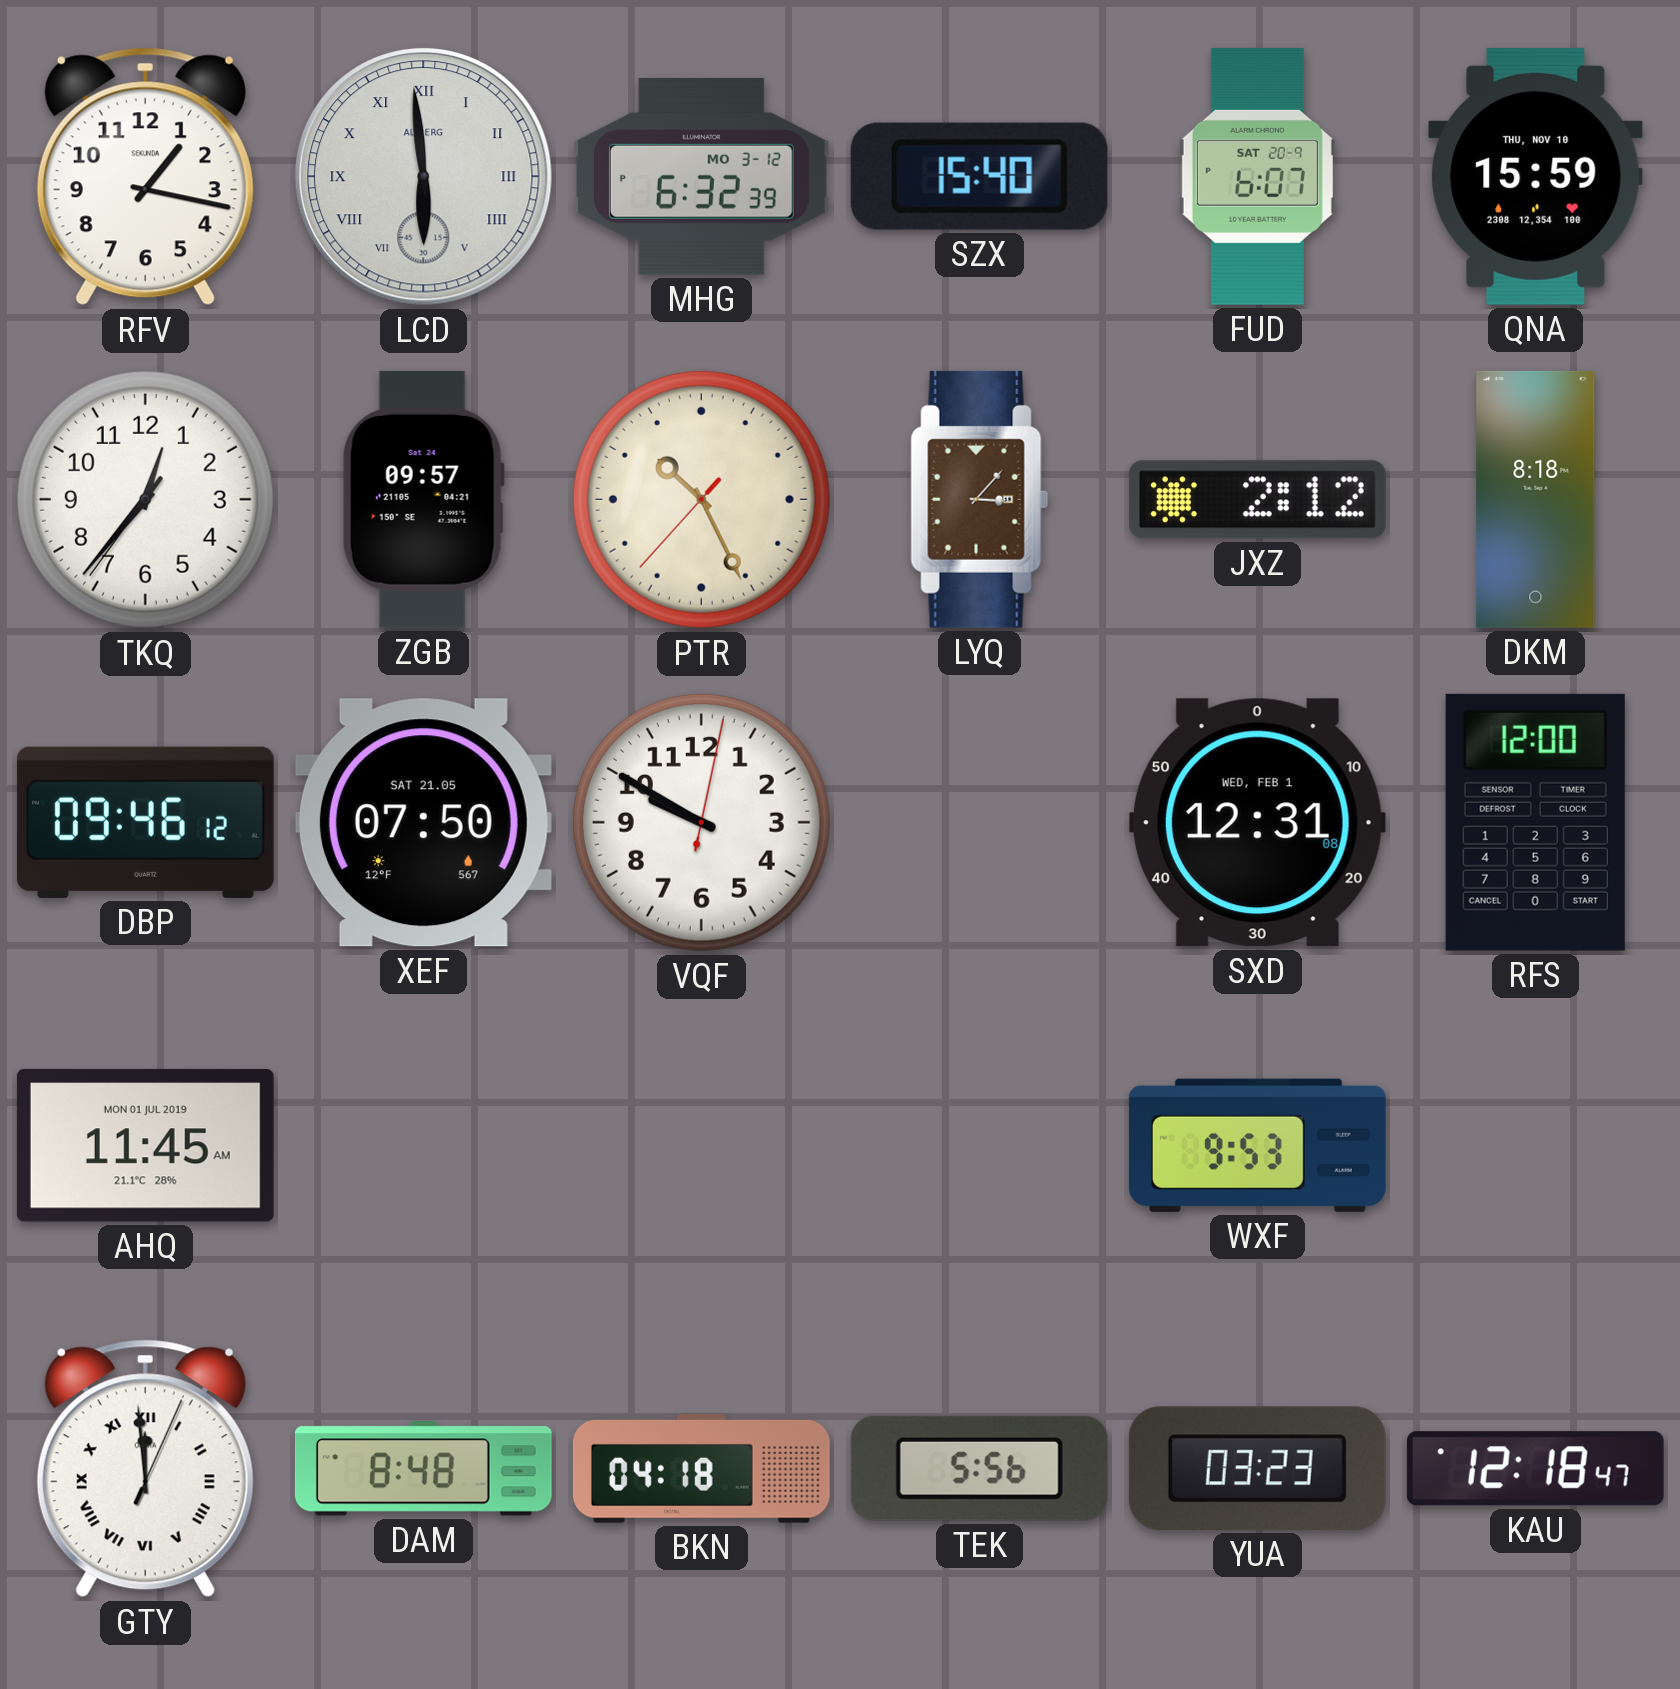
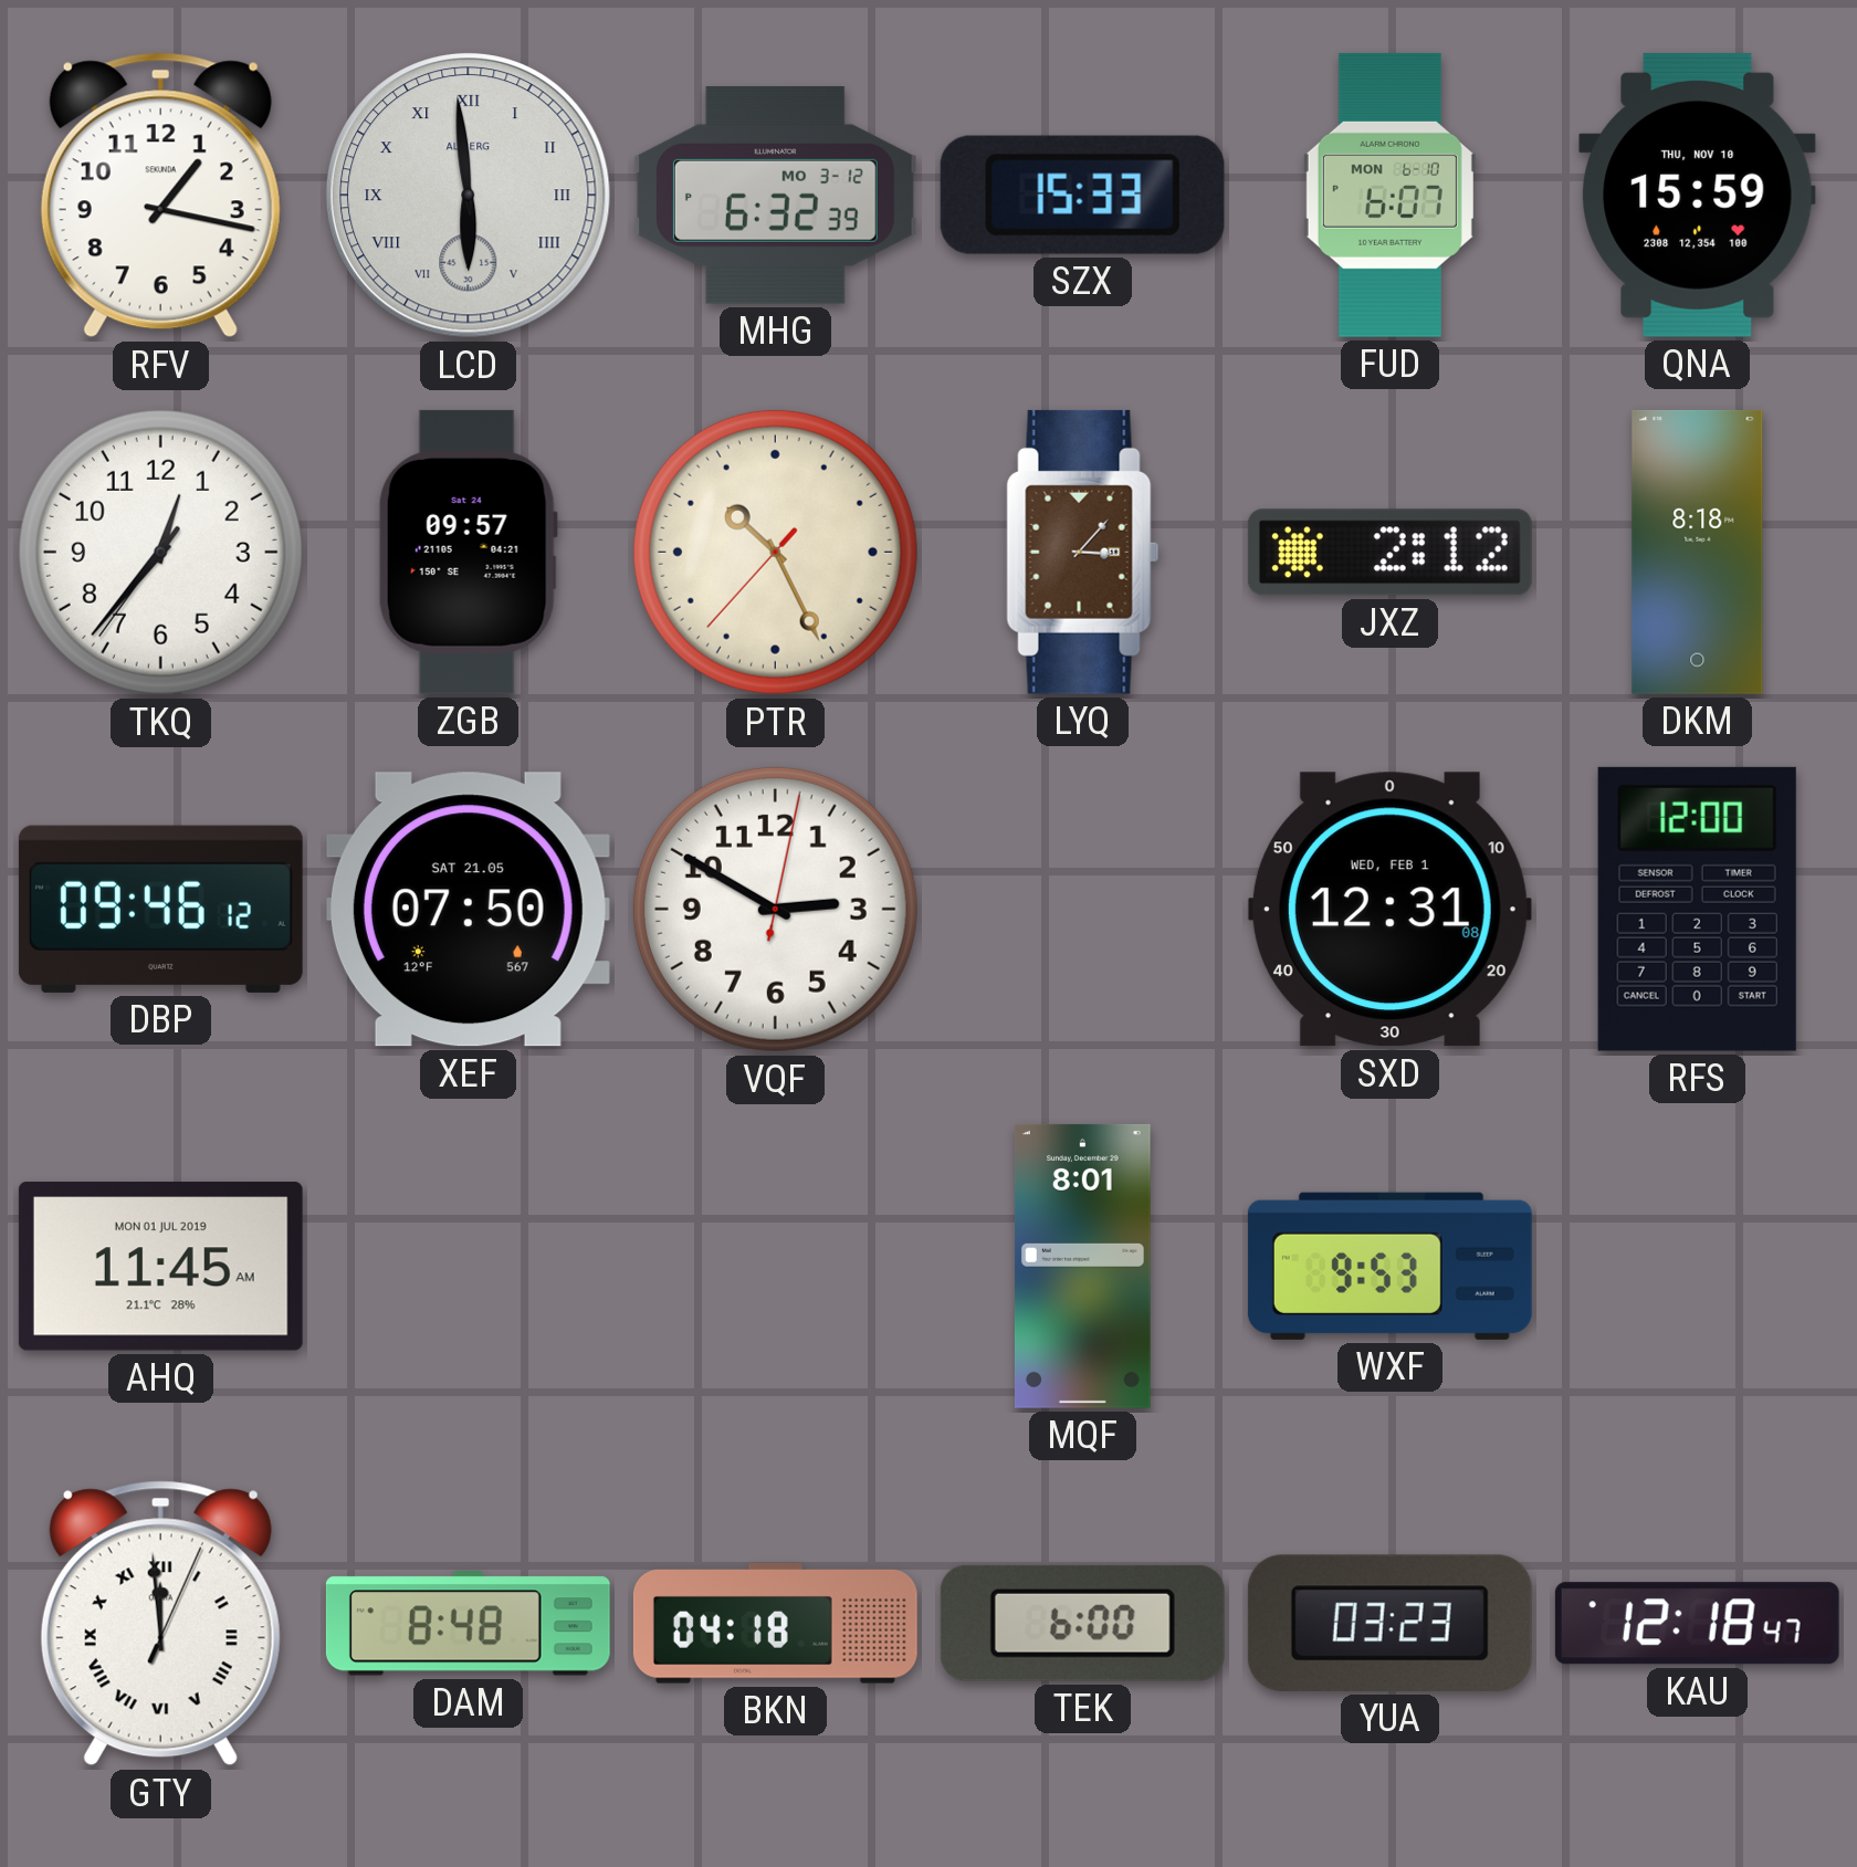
SZX: 15:40 -> 15:33
FUD date: SAT 20-9 -> MON 6-10
VQF: 9:50 -> 2:50
MQF: none -> 8:01
TEK: 5:56 -> 6:00
